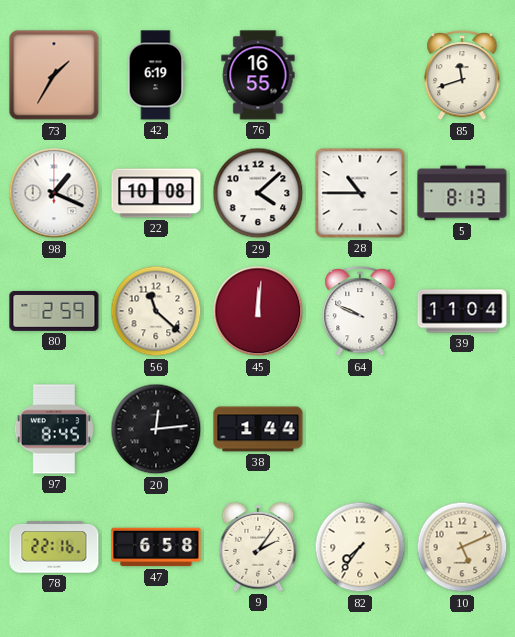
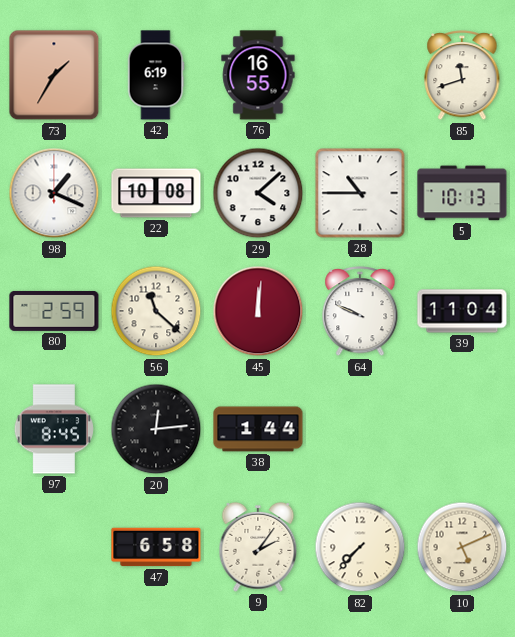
5: 8:13 -> 10:13
78: 22:16 -> none
82: 7:36 -> 7:37
